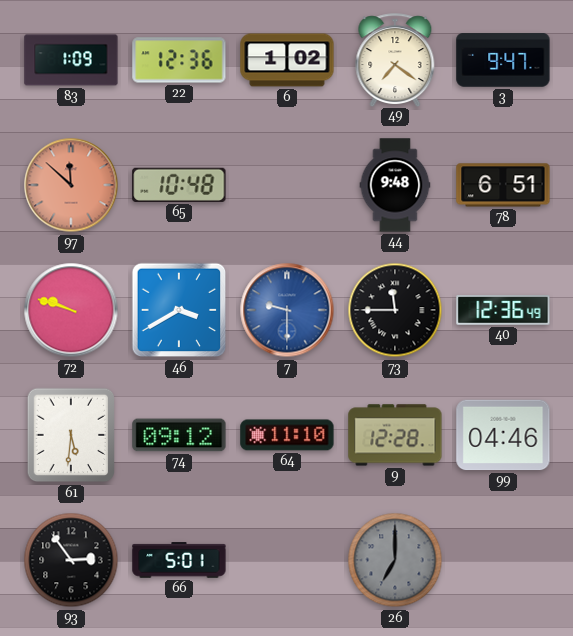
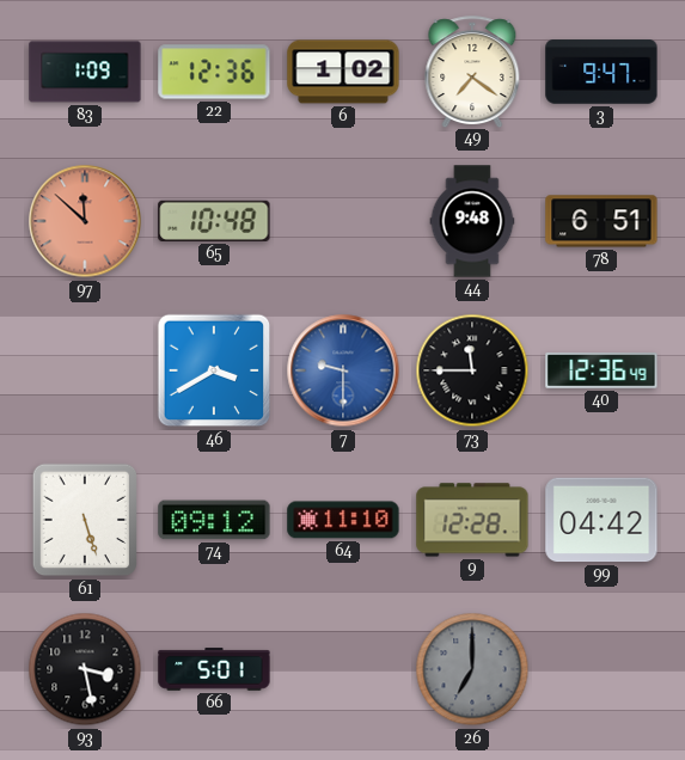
72: 9:48 -> none
61: 5:31 -> 5:27
99: 04:46 -> 04:42
93: 2:54 -> 3:28
